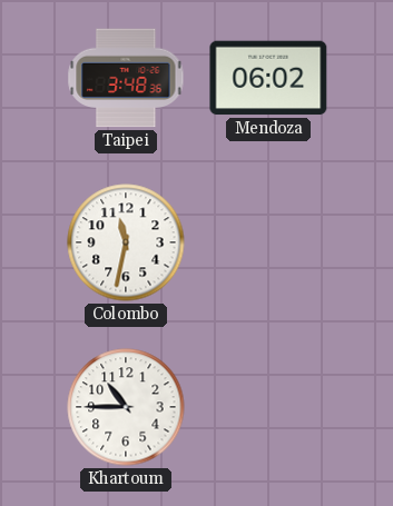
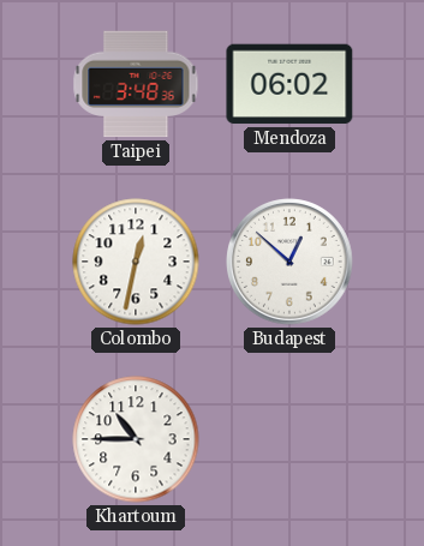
Colombo: 11:32 -> 12:32
Budapest: none -> 12:52
